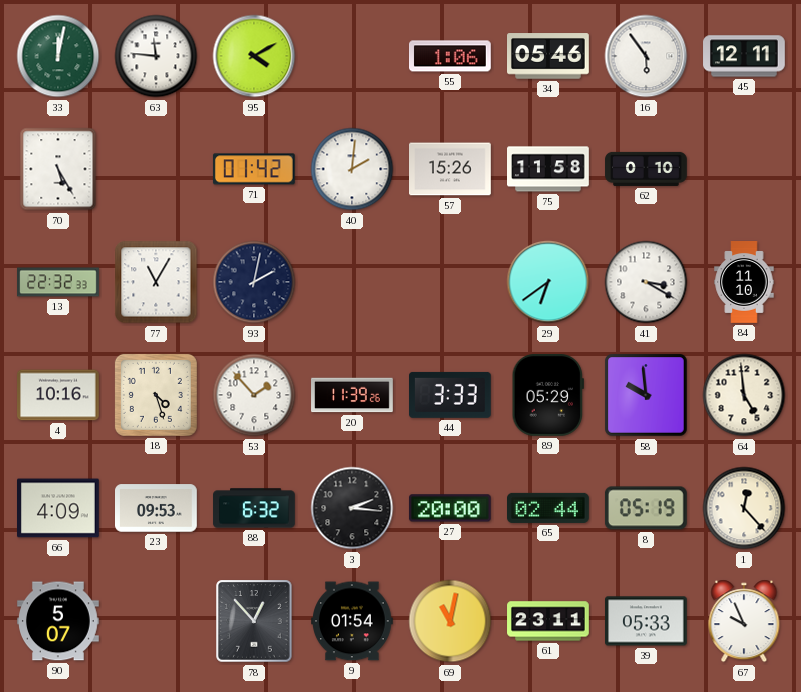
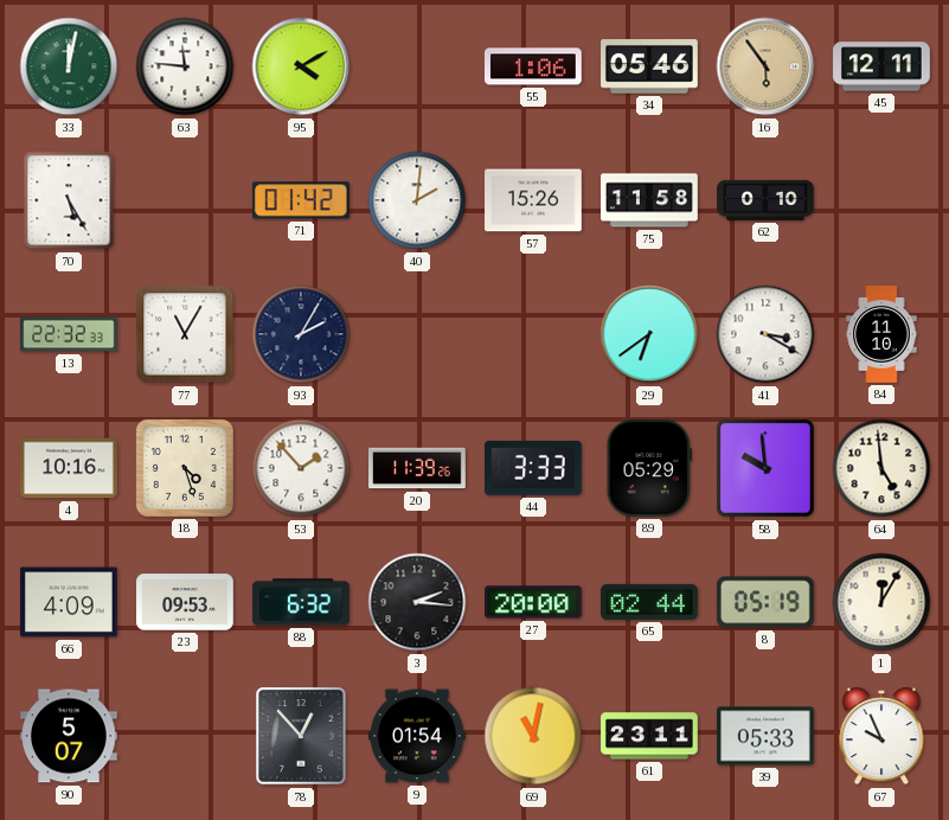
16 dial: white -> champagne
93: 2:02 -> 2:05
1: 12:23 -> 12:05
